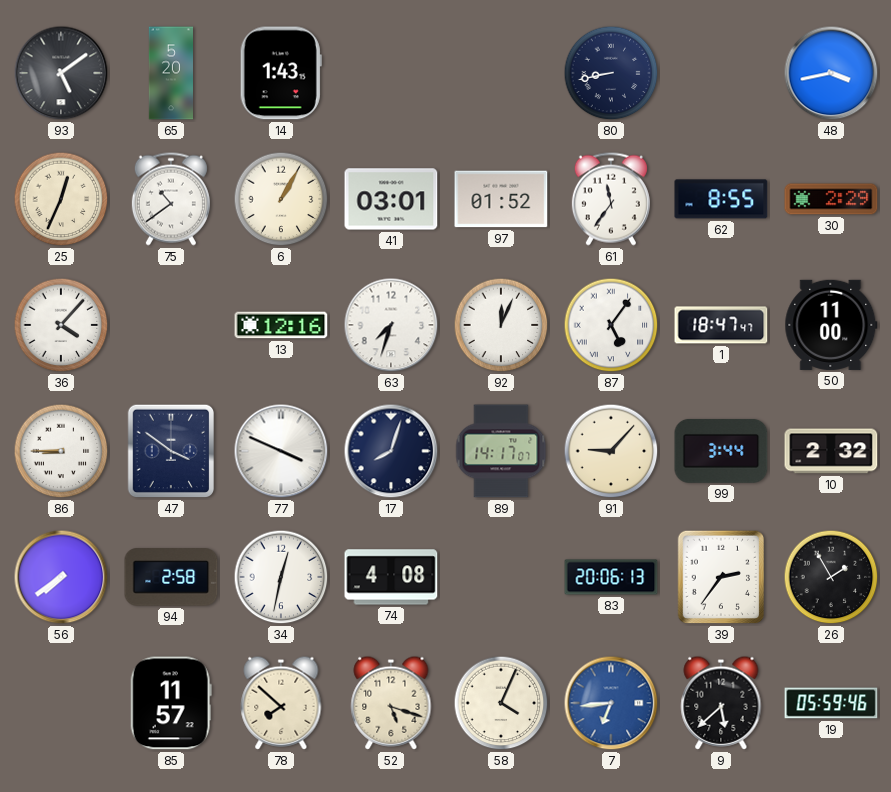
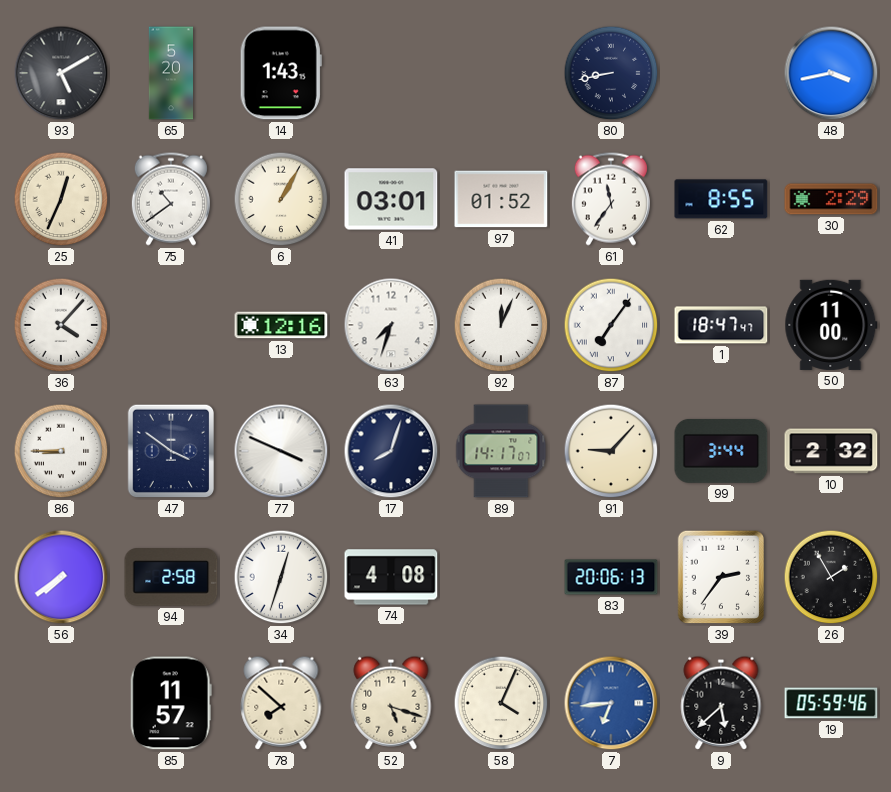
93: 5:09 -> 5:10
87: 5:06 -> 7:06
34: 12:32 -> 12:33
